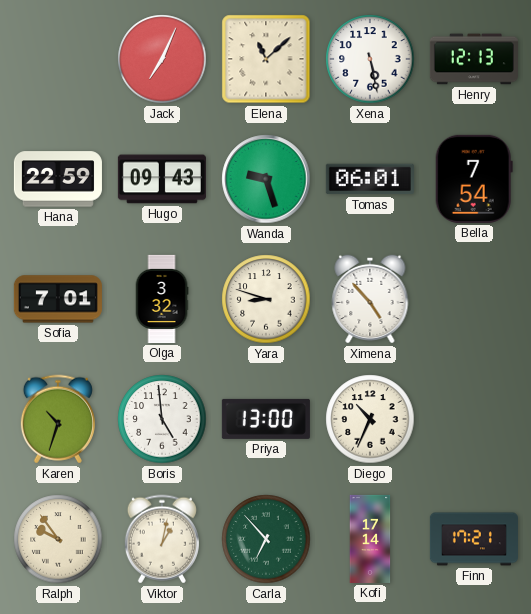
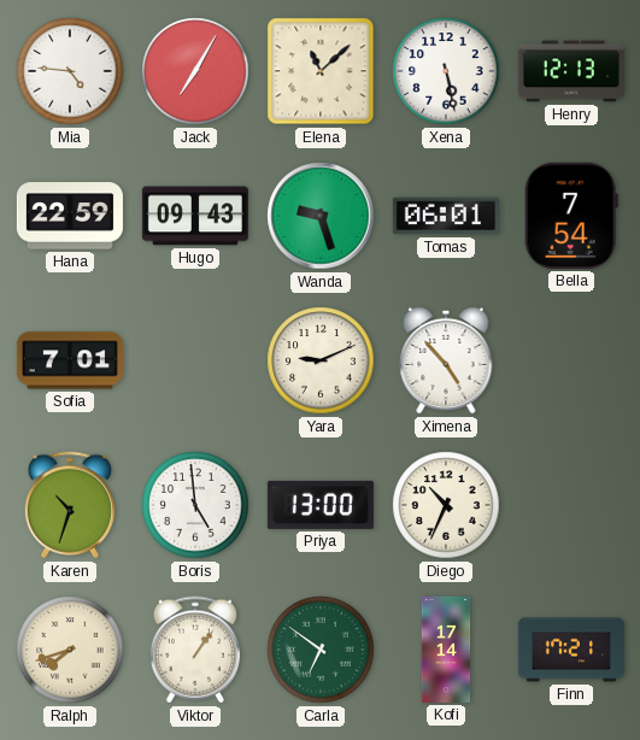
Mia: none -> 4:46
Jack: 7:04 -> 7:05
Olga: 3:32 -> none
Yara: 8:48 -> 9:11
Ralph: 9:54 -> 7:42
Viktor: 1:02 -> 1:06
Carla: 6:53 -> 6:51
